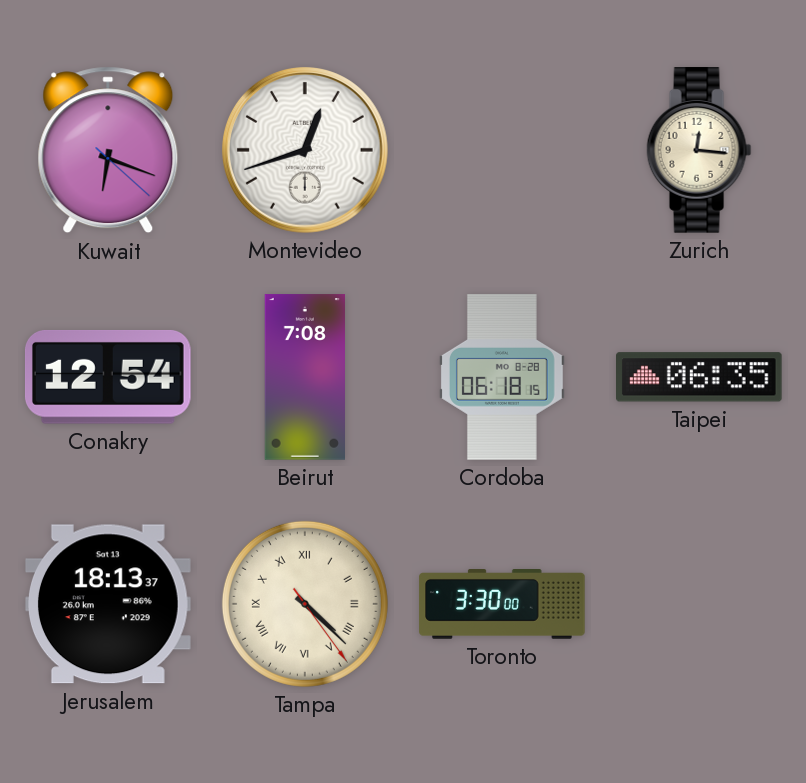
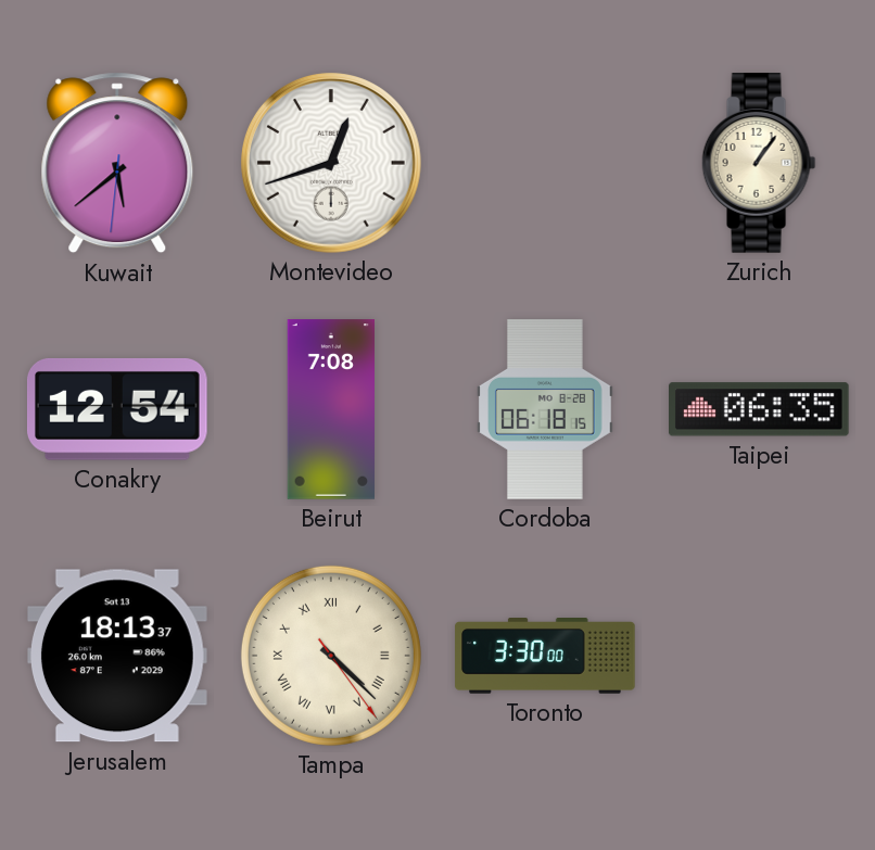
Kuwait: 6:18 -> 5:38
Zurich: 12:16 -> 1:06
